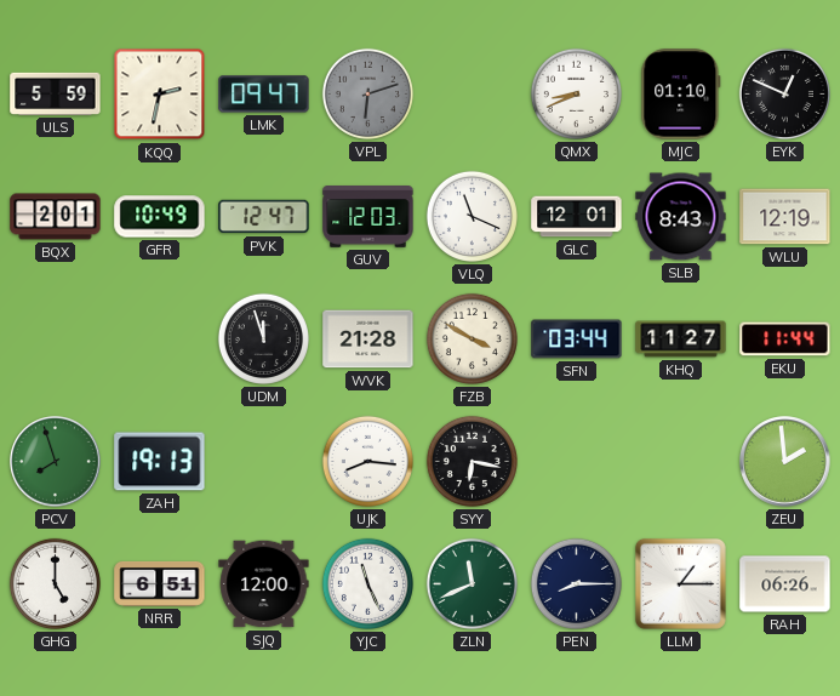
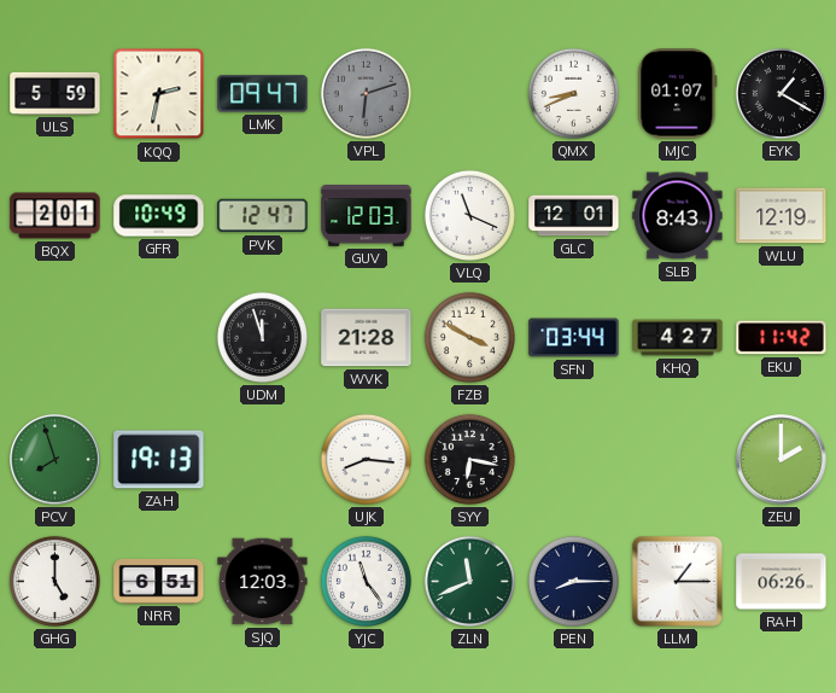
MJC: 01:10 -> 01:07
EYK: 12:49 -> 1:20
KHQ: 11:27 -> 4:27
EKU: 11:44 -> 11:42
ZEU: 1:59 -> 2:00
SJQ: 12:00 -> 12:03
YJC: 11:26 -> 11:24
